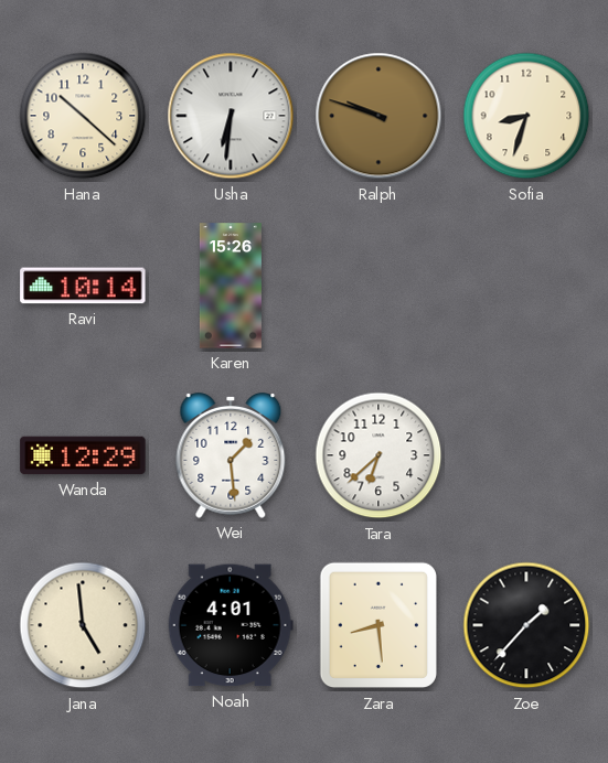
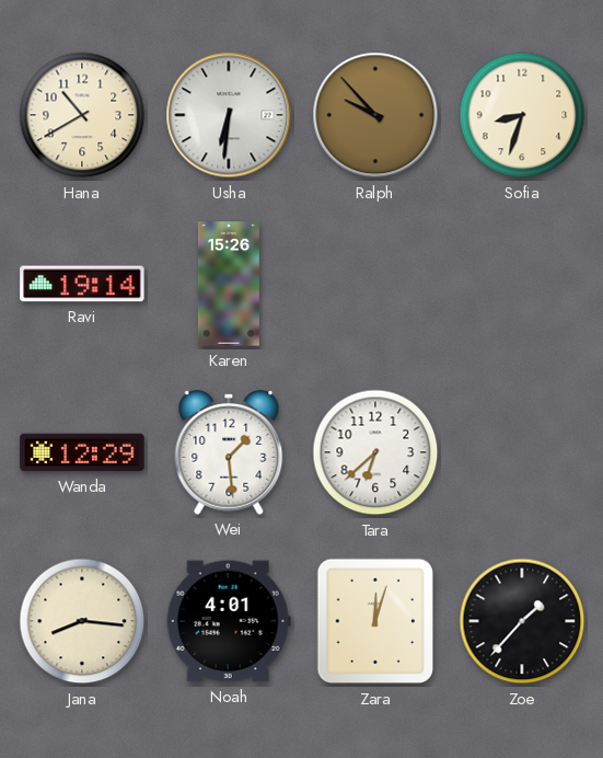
Hana: 10:22 -> 10:40
Ralph: 9:48 -> 9:53
Ravi: 10:14 -> 19:14
Jana: 4:59 -> 8:16
Zara: 8:29 -> 12:03
